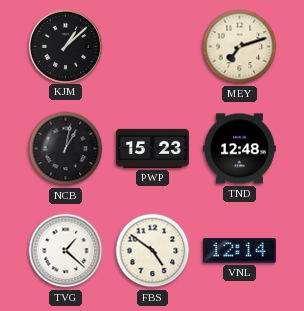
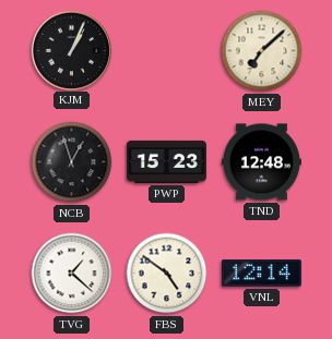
KJM: 1:08 -> 1:04
MEY: 7:12 -> 7:08
NCB: 1:02 -> 12:57
